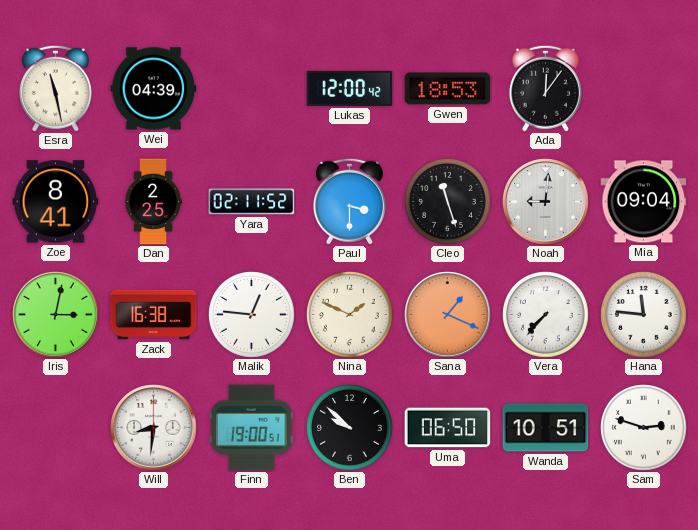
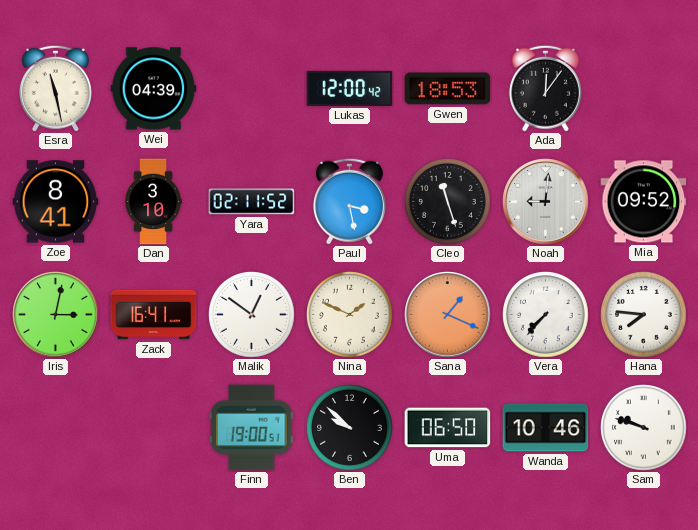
Dan: 2:25 -> 3:10
Paul: 3:30 -> 3:28
Mia: 09:04 -> 09:52
Zack: 16:38 -> 16:41
Malik: 12:46 -> 12:51
Hana: 11:46 -> 7:46
Will: 8:31 -> none
Wanda: 10:51 -> 10:46
Sam: 2:48 -> 9:48
